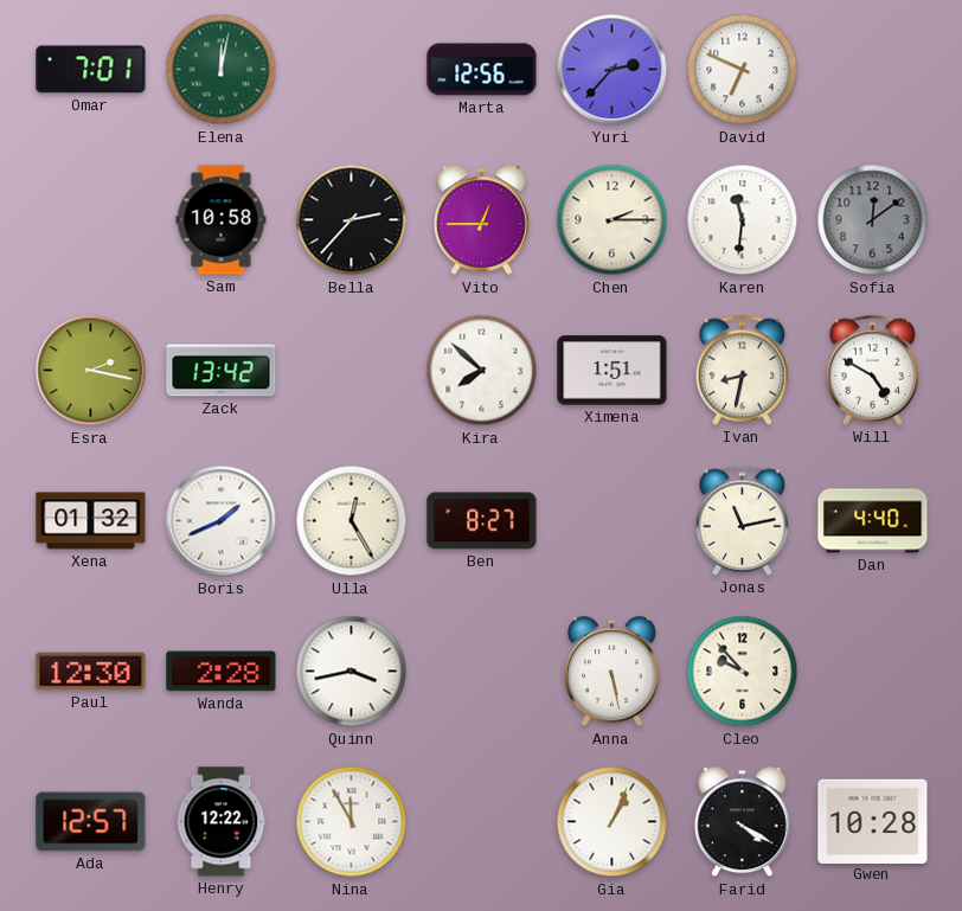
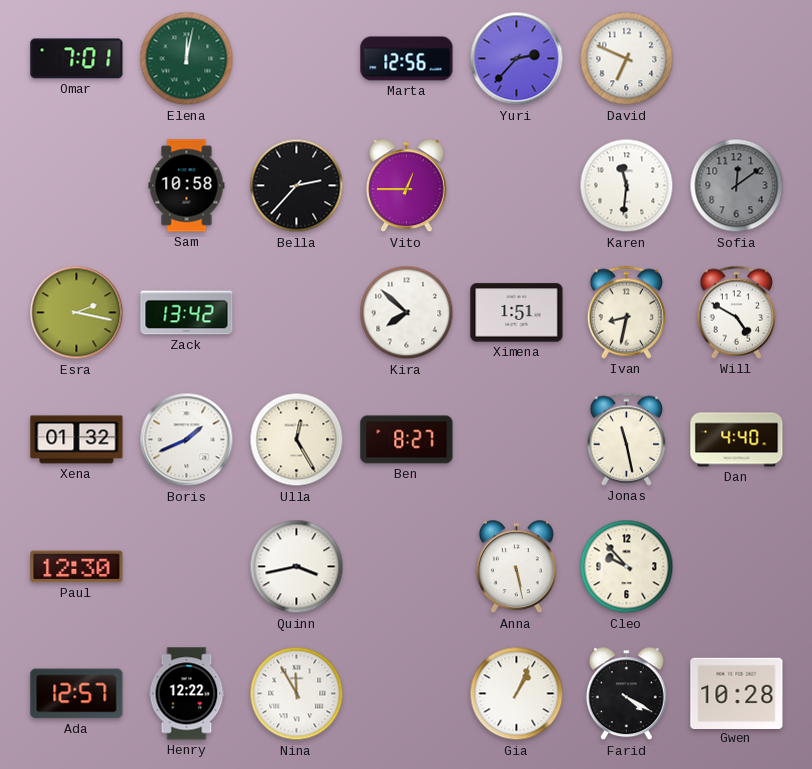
Chen: 2:15 -> none
Jonas: 11:13 -> 11:28
Wanda: 2:28 -> none
